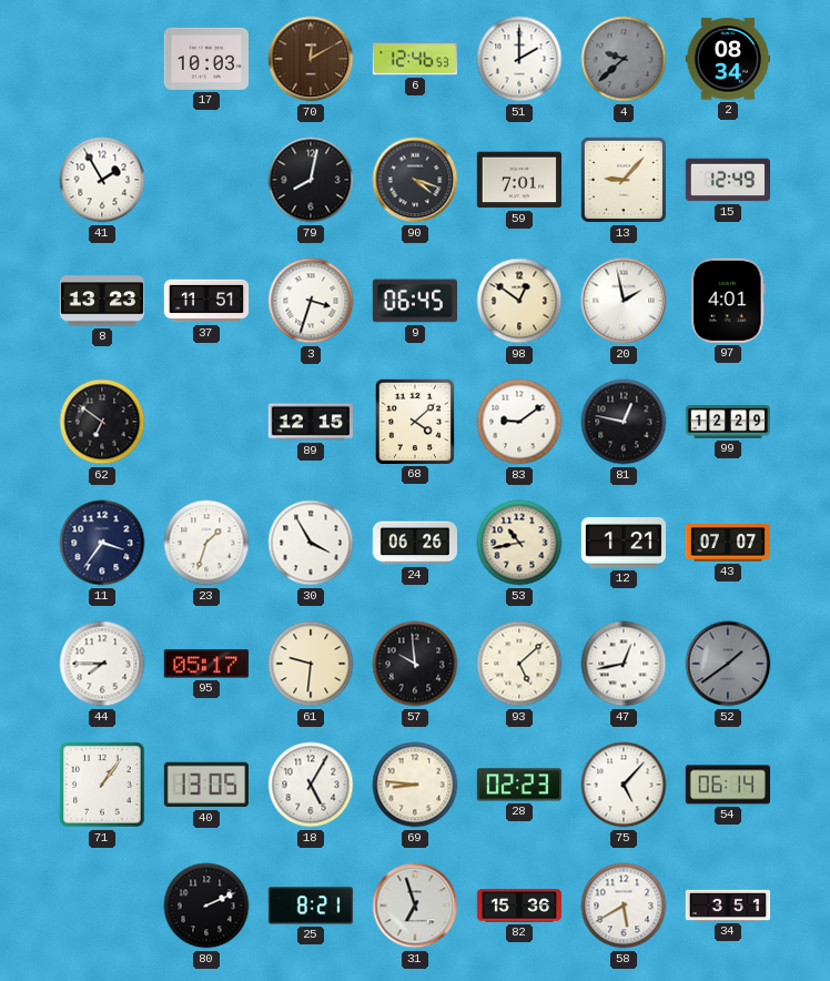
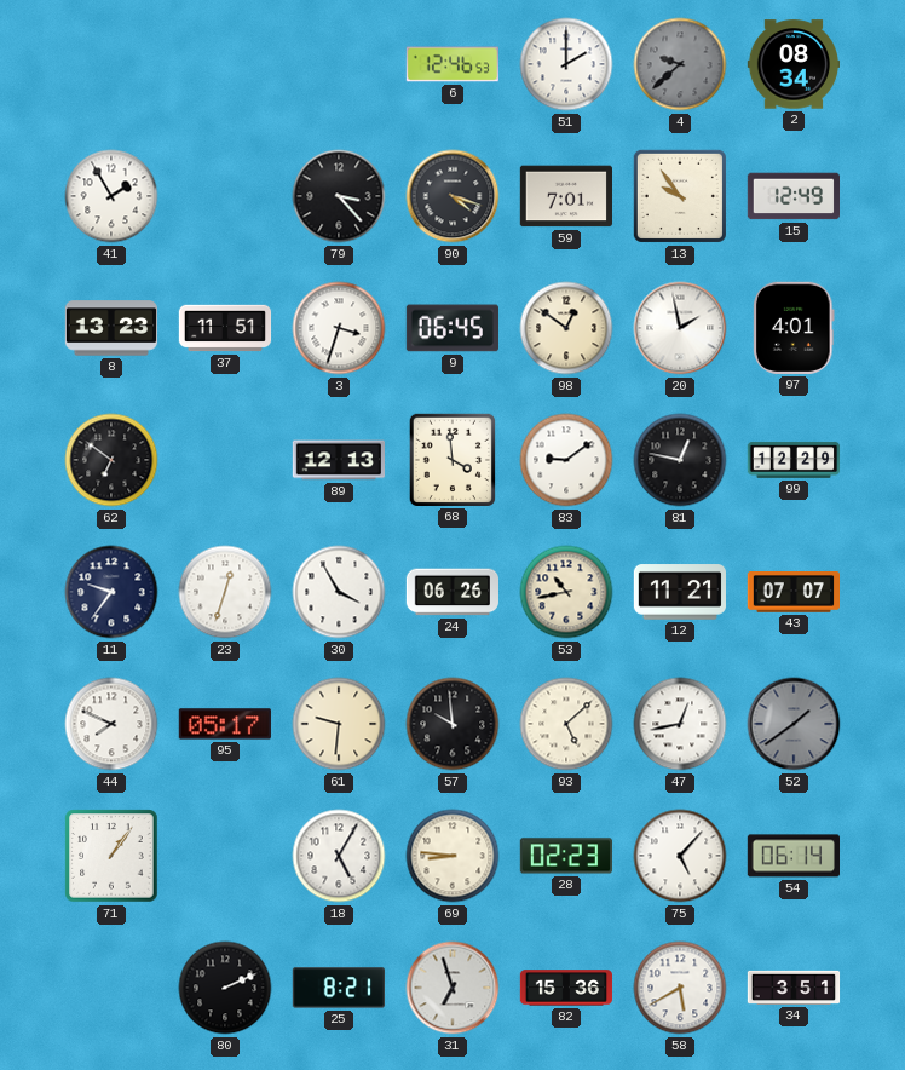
17: 10:03 -> none
70: 12:10 -> none
79: 8:02 -> 3:23
13: 9:07 -> 9:54
89: 12:15 -> 12:13
68: 4:08 -> 3:59
11: 3:36 -> 9:36
23: 1:33 -> 12:33
12: 1:21 -> 11:21
44: 7:45 -> 7:49
40: 13:05 -> none
